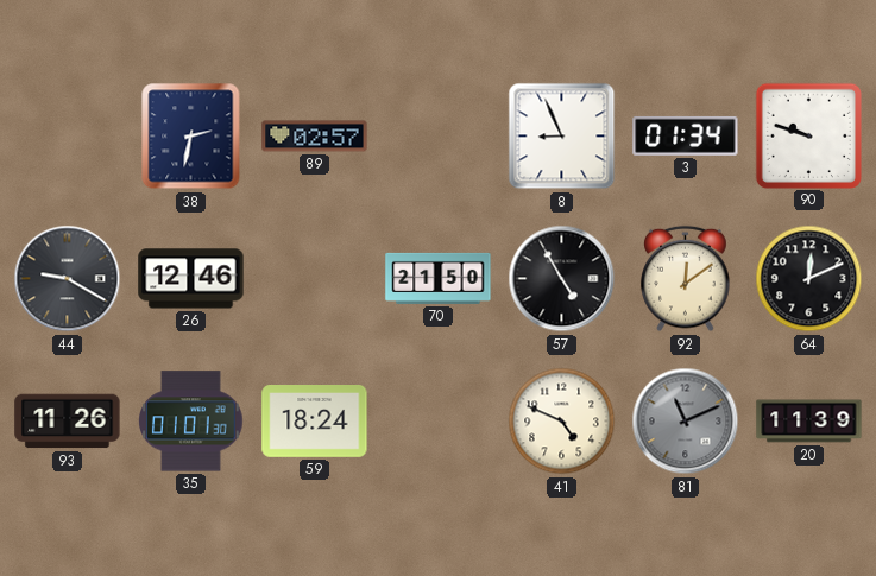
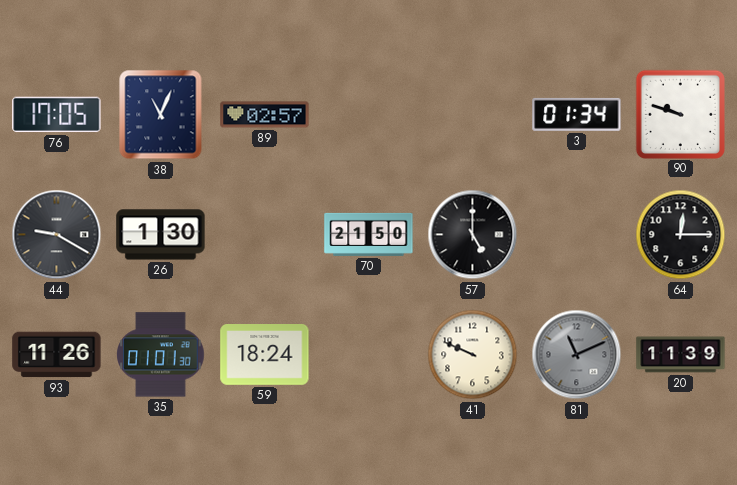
76: none -> 17:05
38: 2:32 -> 11:04
8: 8:56 -> none
26: 12:46 -> 1:30
57: 4:55 -> 5:00
92: 12:09 -> none
64: 12:11 -> 12:15
41: 4:49 -> 9:49
